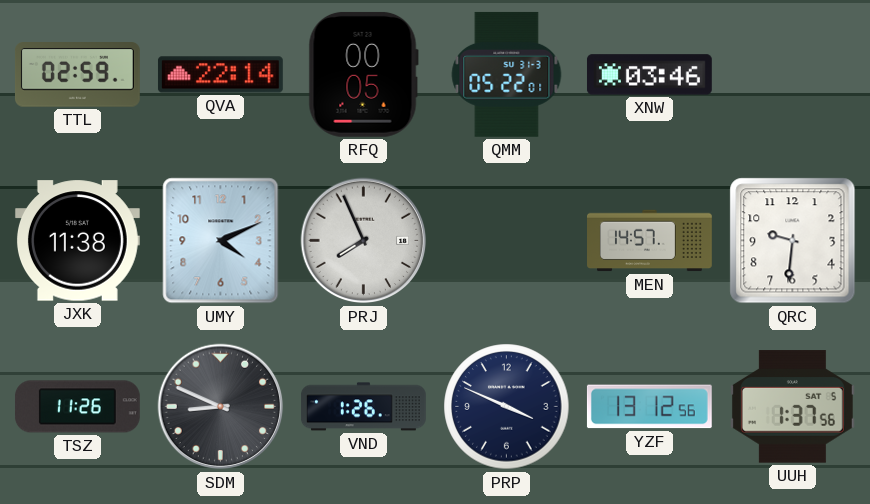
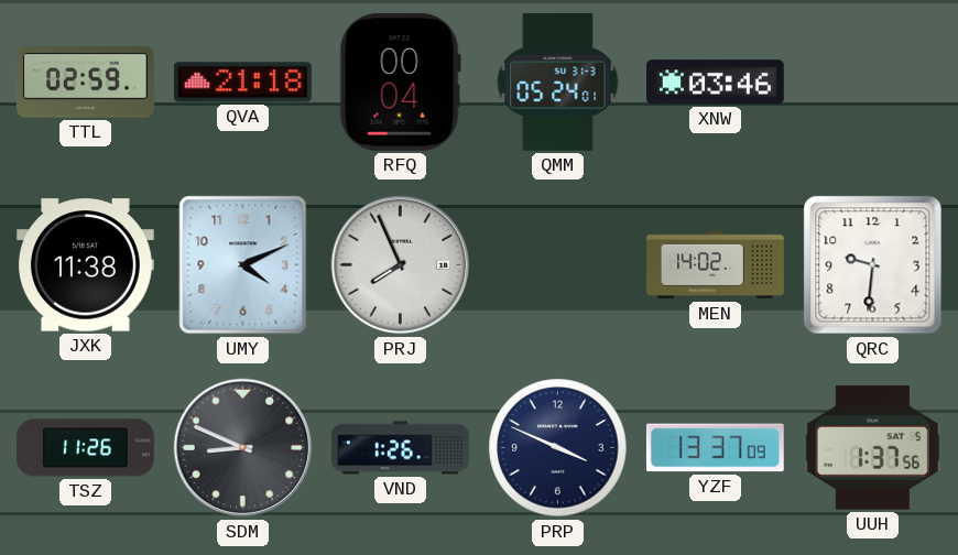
QVA: 22:14 -> 21:18
RFQ: 00:05 -> 00:04
QMM: 05:22 -> 05:24
MEN: 14:57 -> 14:02
YZF: 13:12 -> 13:37
